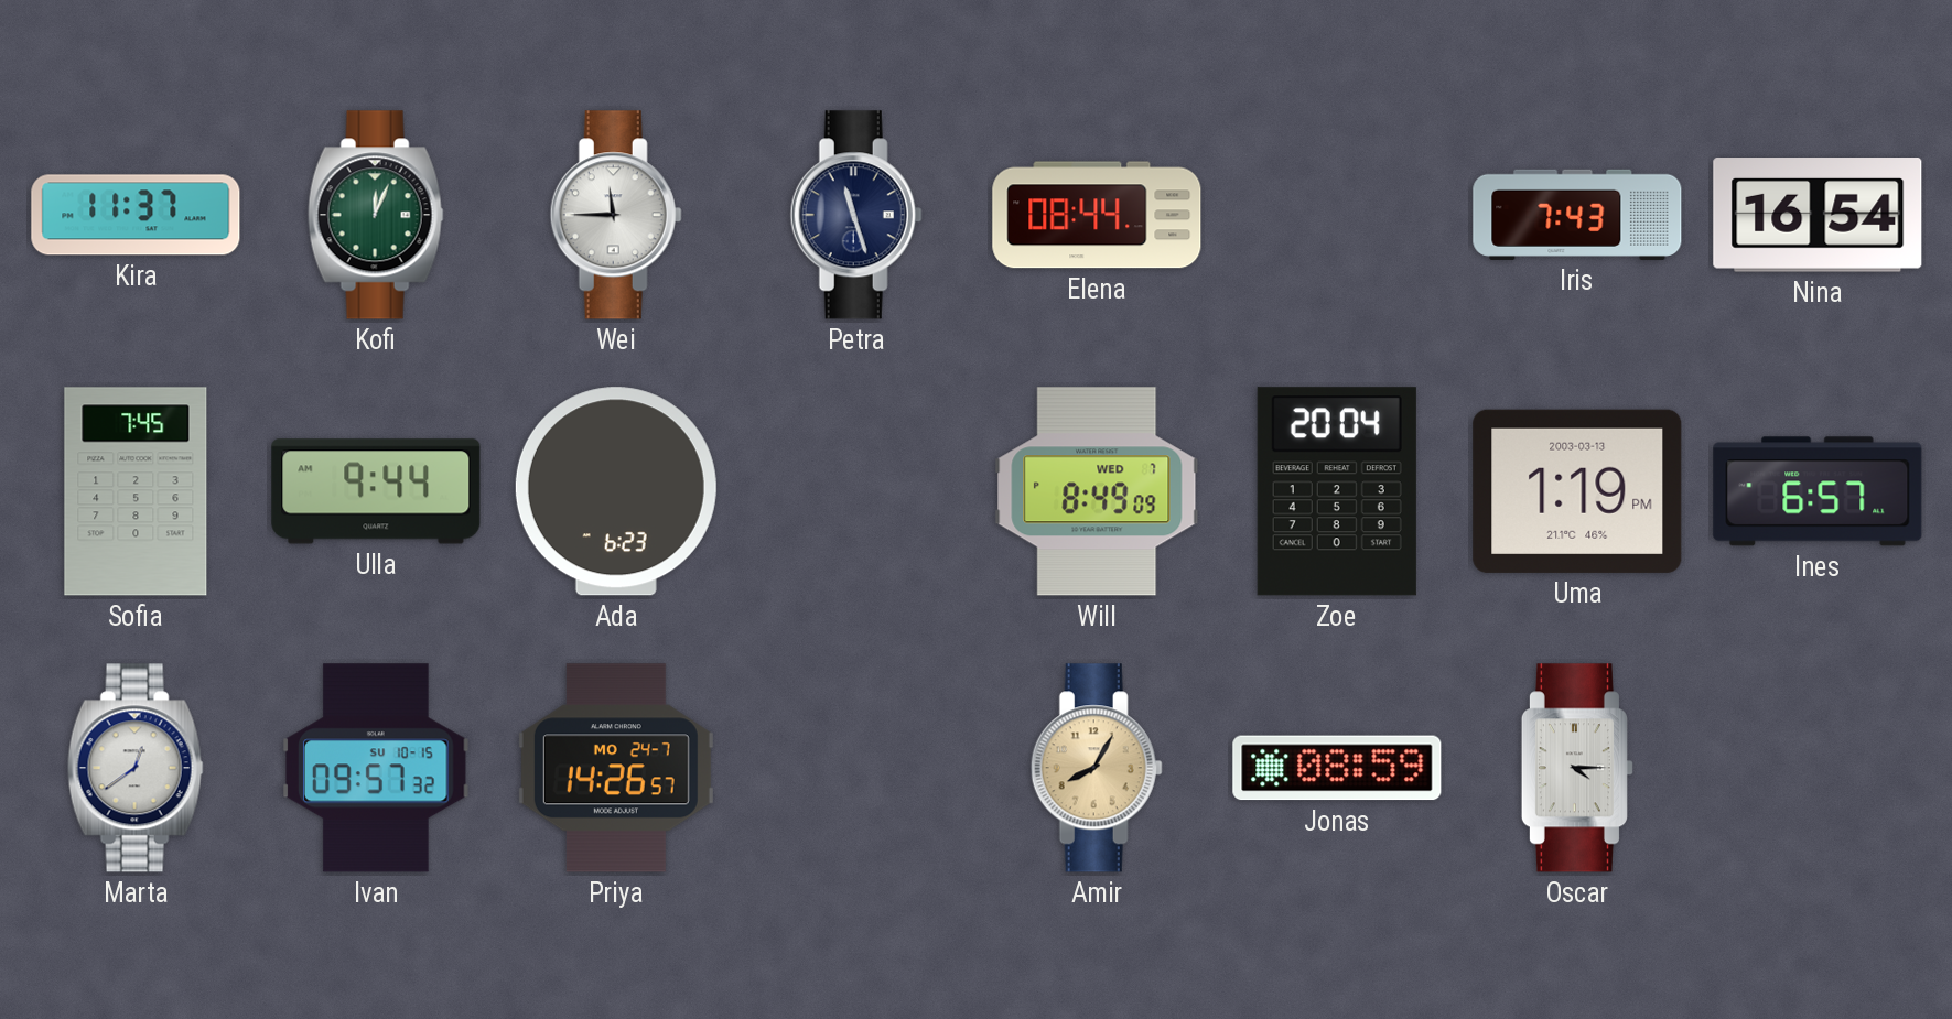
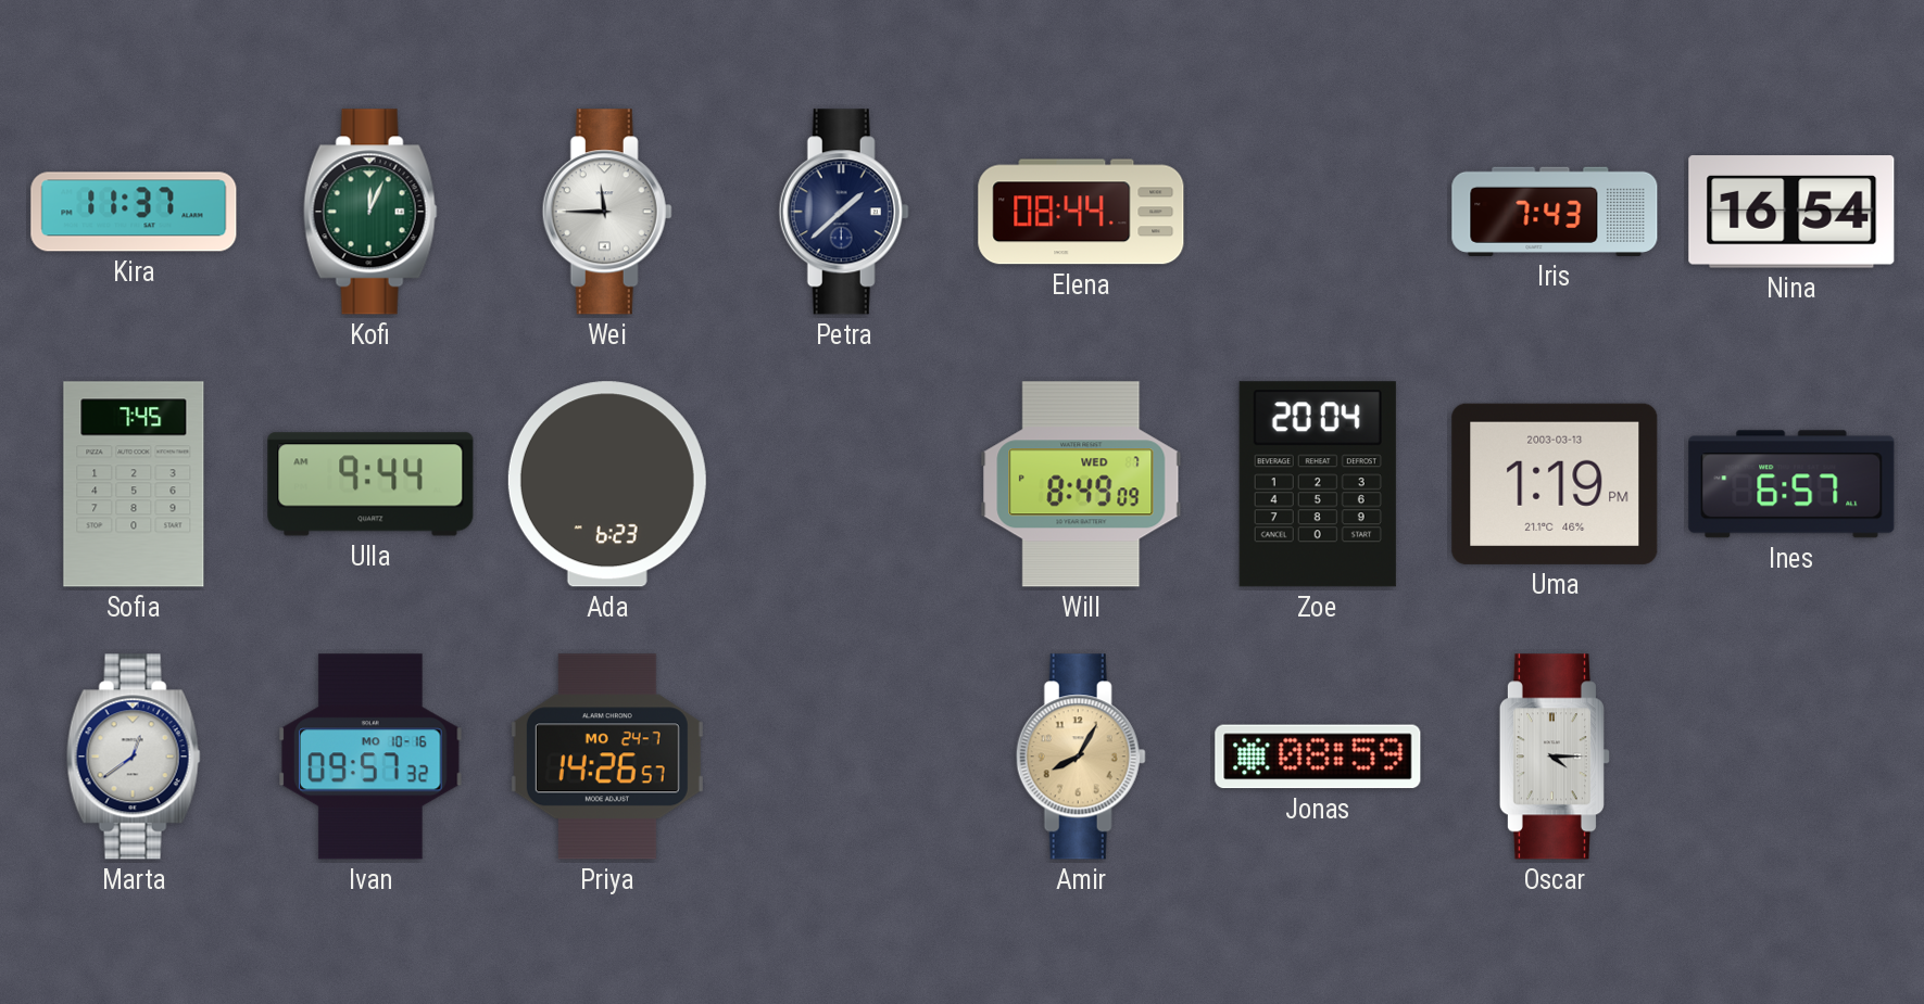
Petra: 11:27 -> 1:38
Ivan date: SU 10-15 -> MO 10-16
